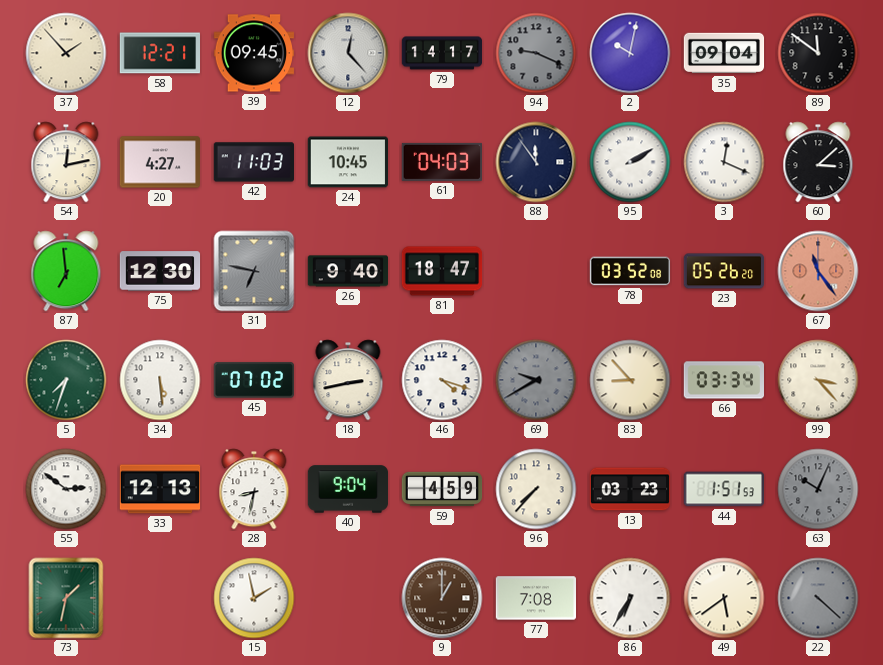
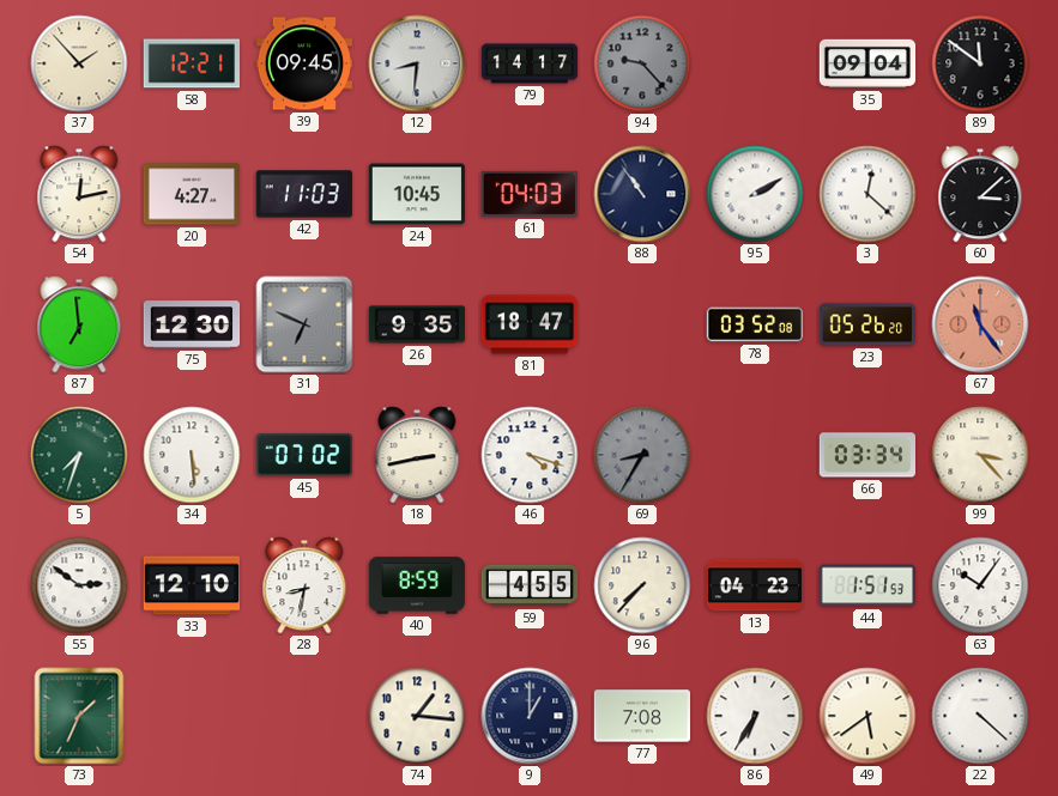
12: 12:23 -> 8:31
94: 9:19 -> 9:23
2: 10:02 -> none
88: 11:54 -> 10:54
3: 12:19 -> 12:22
31: 6:47 -> 6:49
26: 9:40 -> 9:35
69: 9:40 -> 8:35
83: 8:53 -> none
33: 12:13 -> 12:10
40: 9:04 -> 8:59
59: 4:59 -> 4:55
13: 03:23 -> 04:23
63: 10:04 -> 10:06
63 dial: grey -> white
73: 1:32 -> 1:34
15: 1:58 -> none
74: none -> 1:16
9 dial: brown -> navy
22 dial: grey -> white
